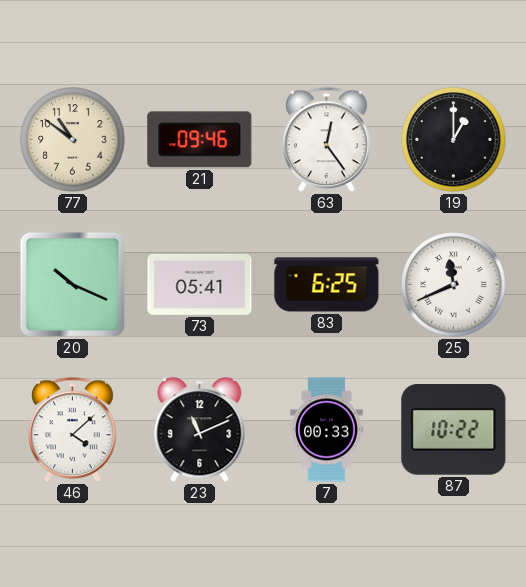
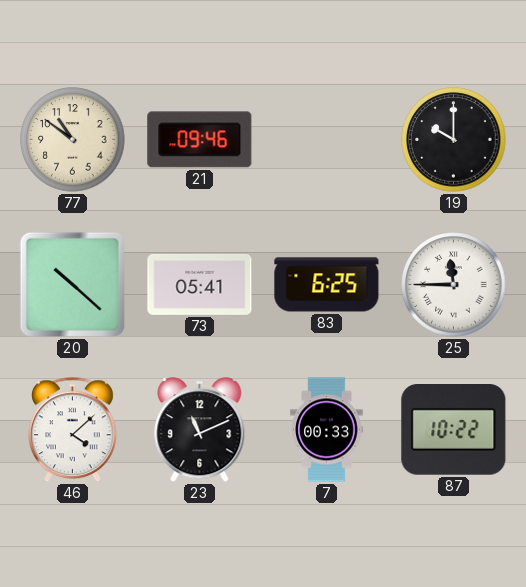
63: 12:24 -> none
19: 1:00 -> 10:00
20: 10:19 -> 10:22
25: 11:41 -> 11:45
